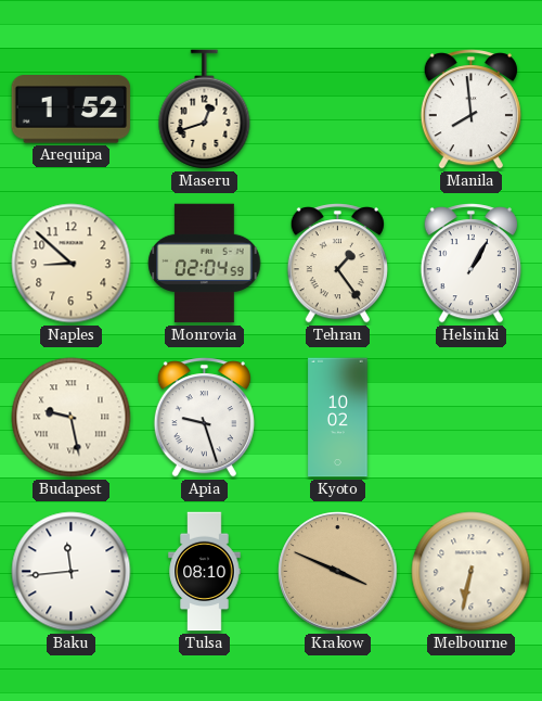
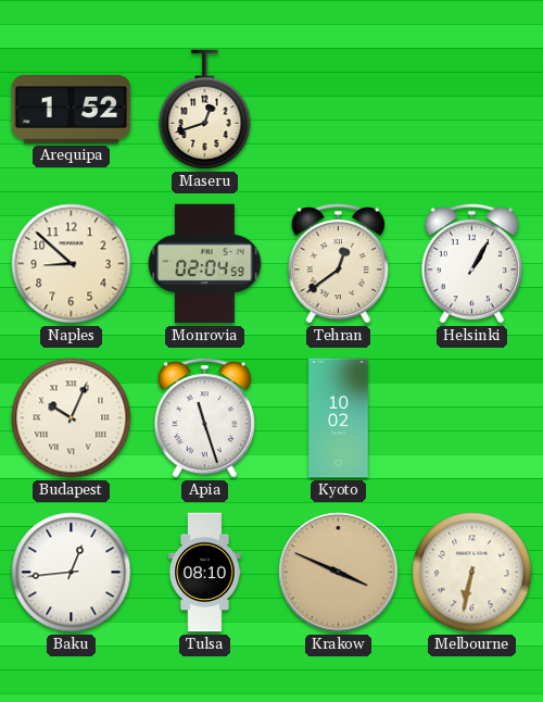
Manila: 7:59 -> none
Tehran: 1:24 -> 12:39
Budapest: 9:28 -> 10:04
Apia: 9:27 -> 11:27
Baku: 11:44 -> 12:44
